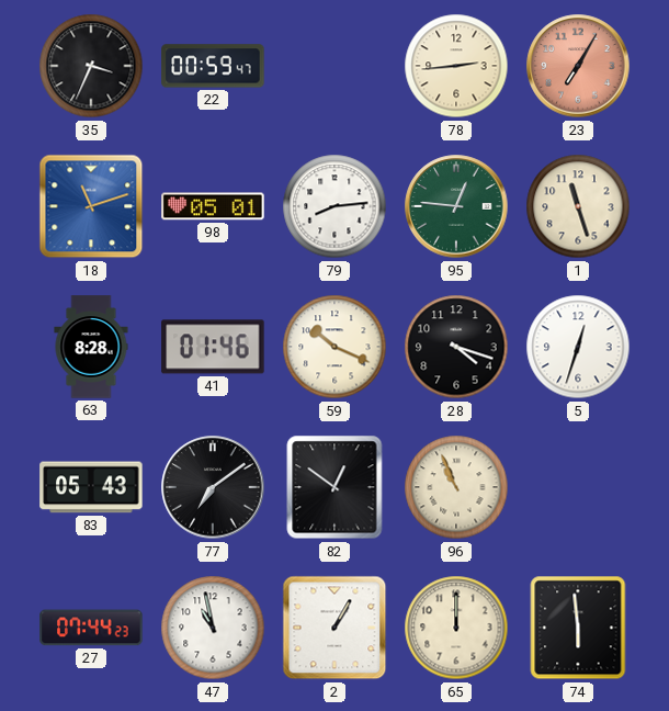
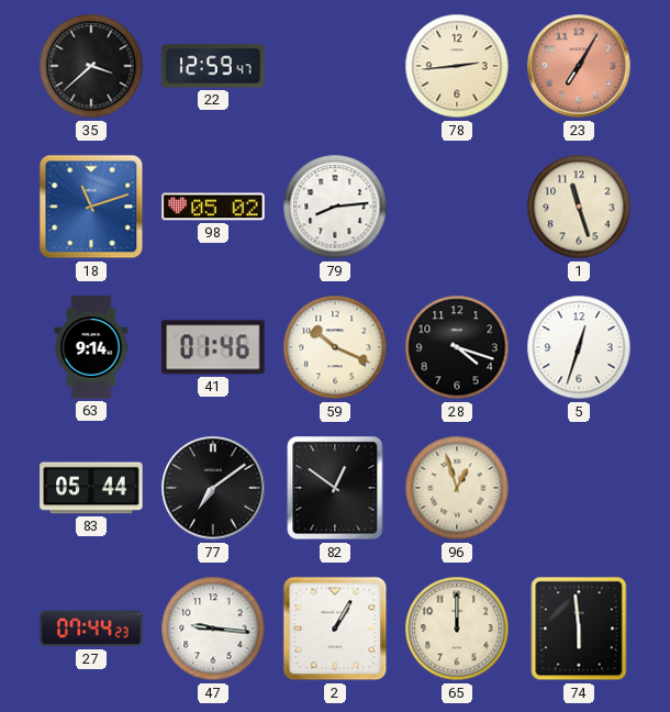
35: 3:34 -> 3:38
22: 00:59 -> 12:59
98: 05:01 -> 05:02
95: 12:46 -> none
63: 8:28 -> 9:14
83: 05:43 -> 05:44
96: 10:56 -> 12:57
47: 10:58 -> 9:16
